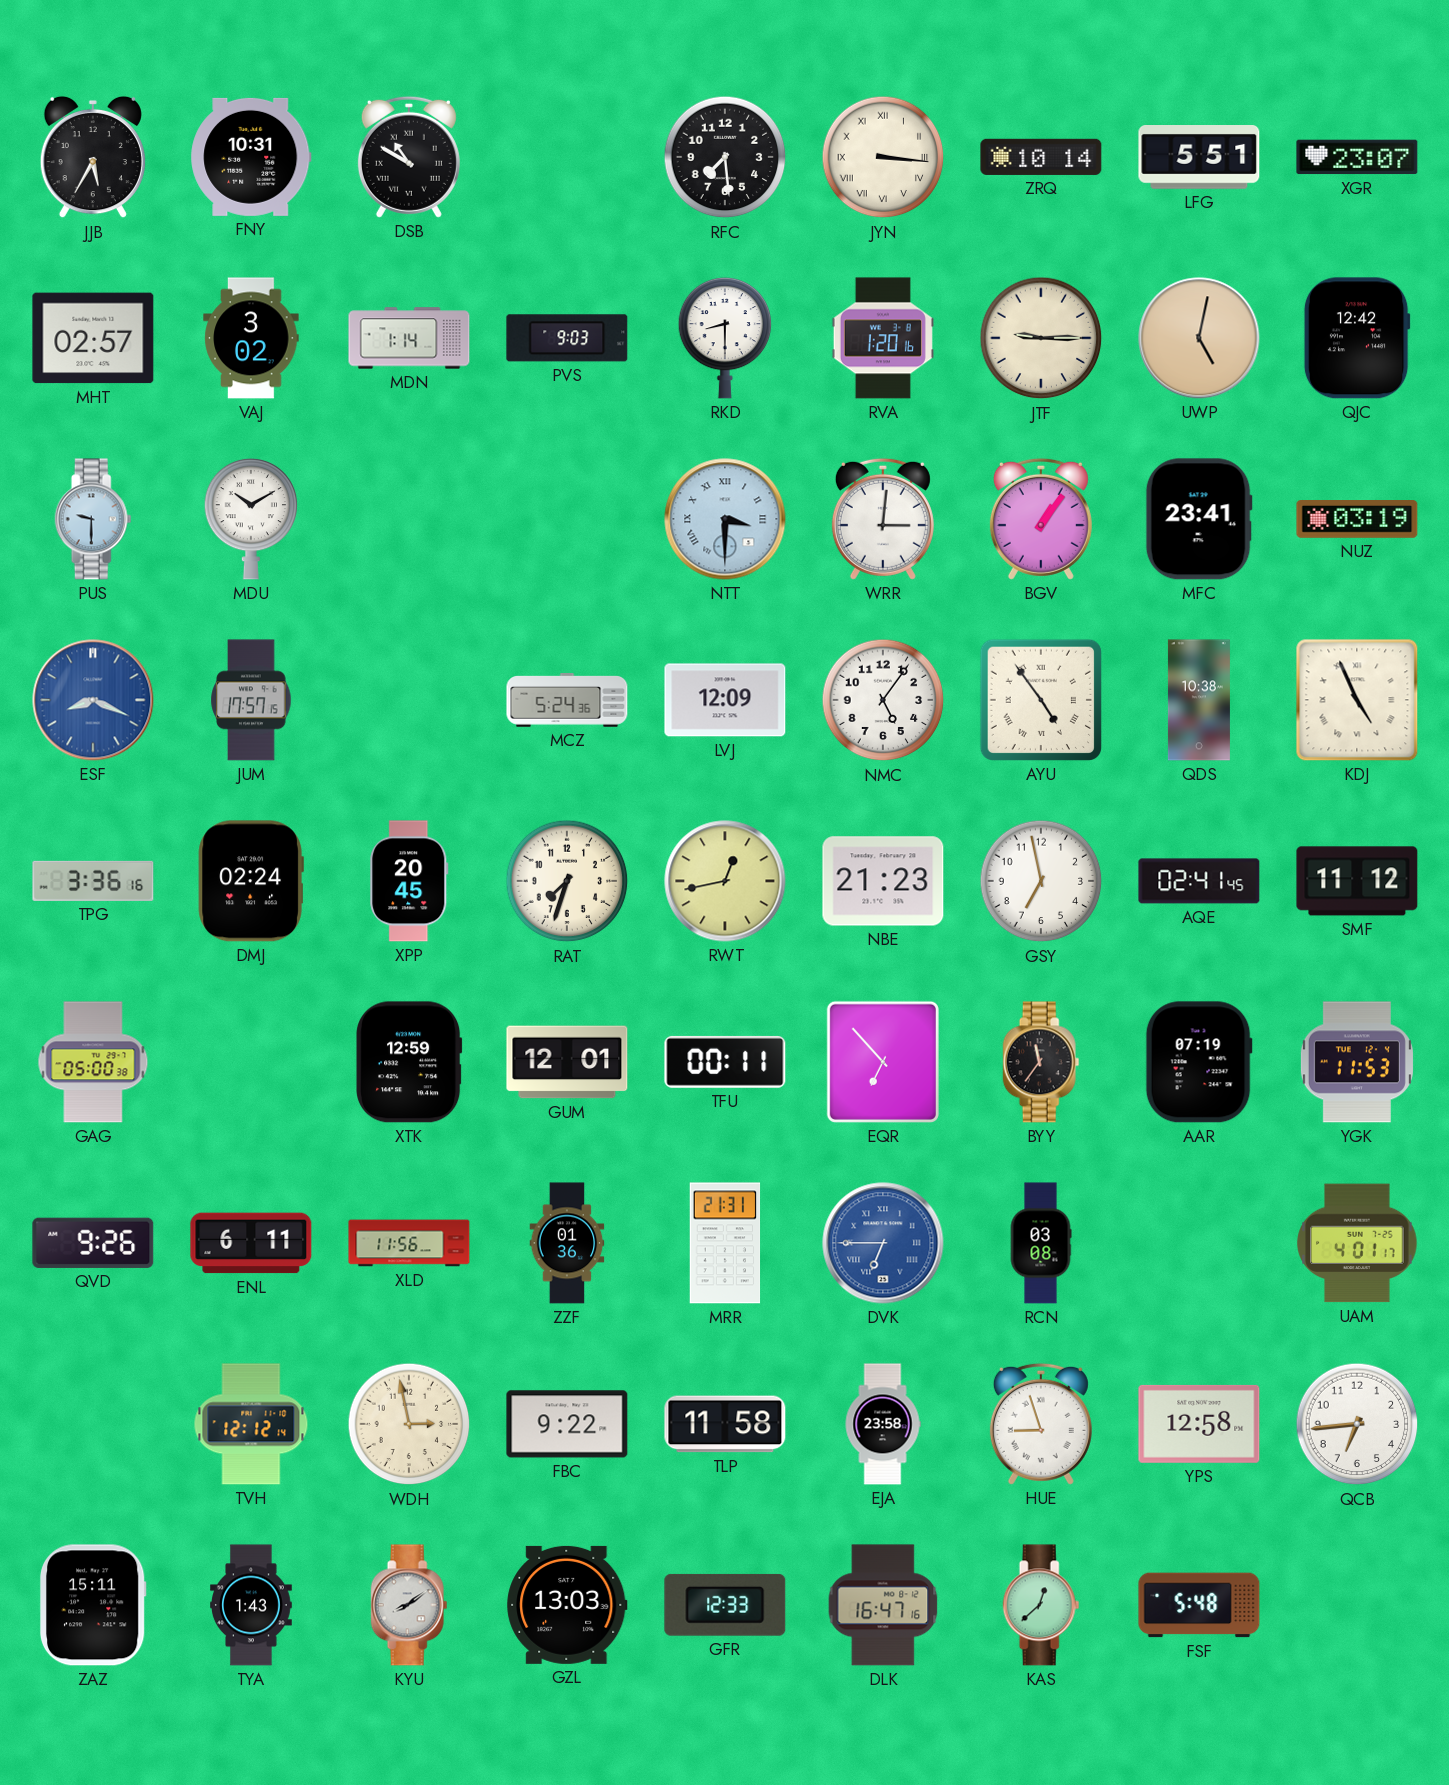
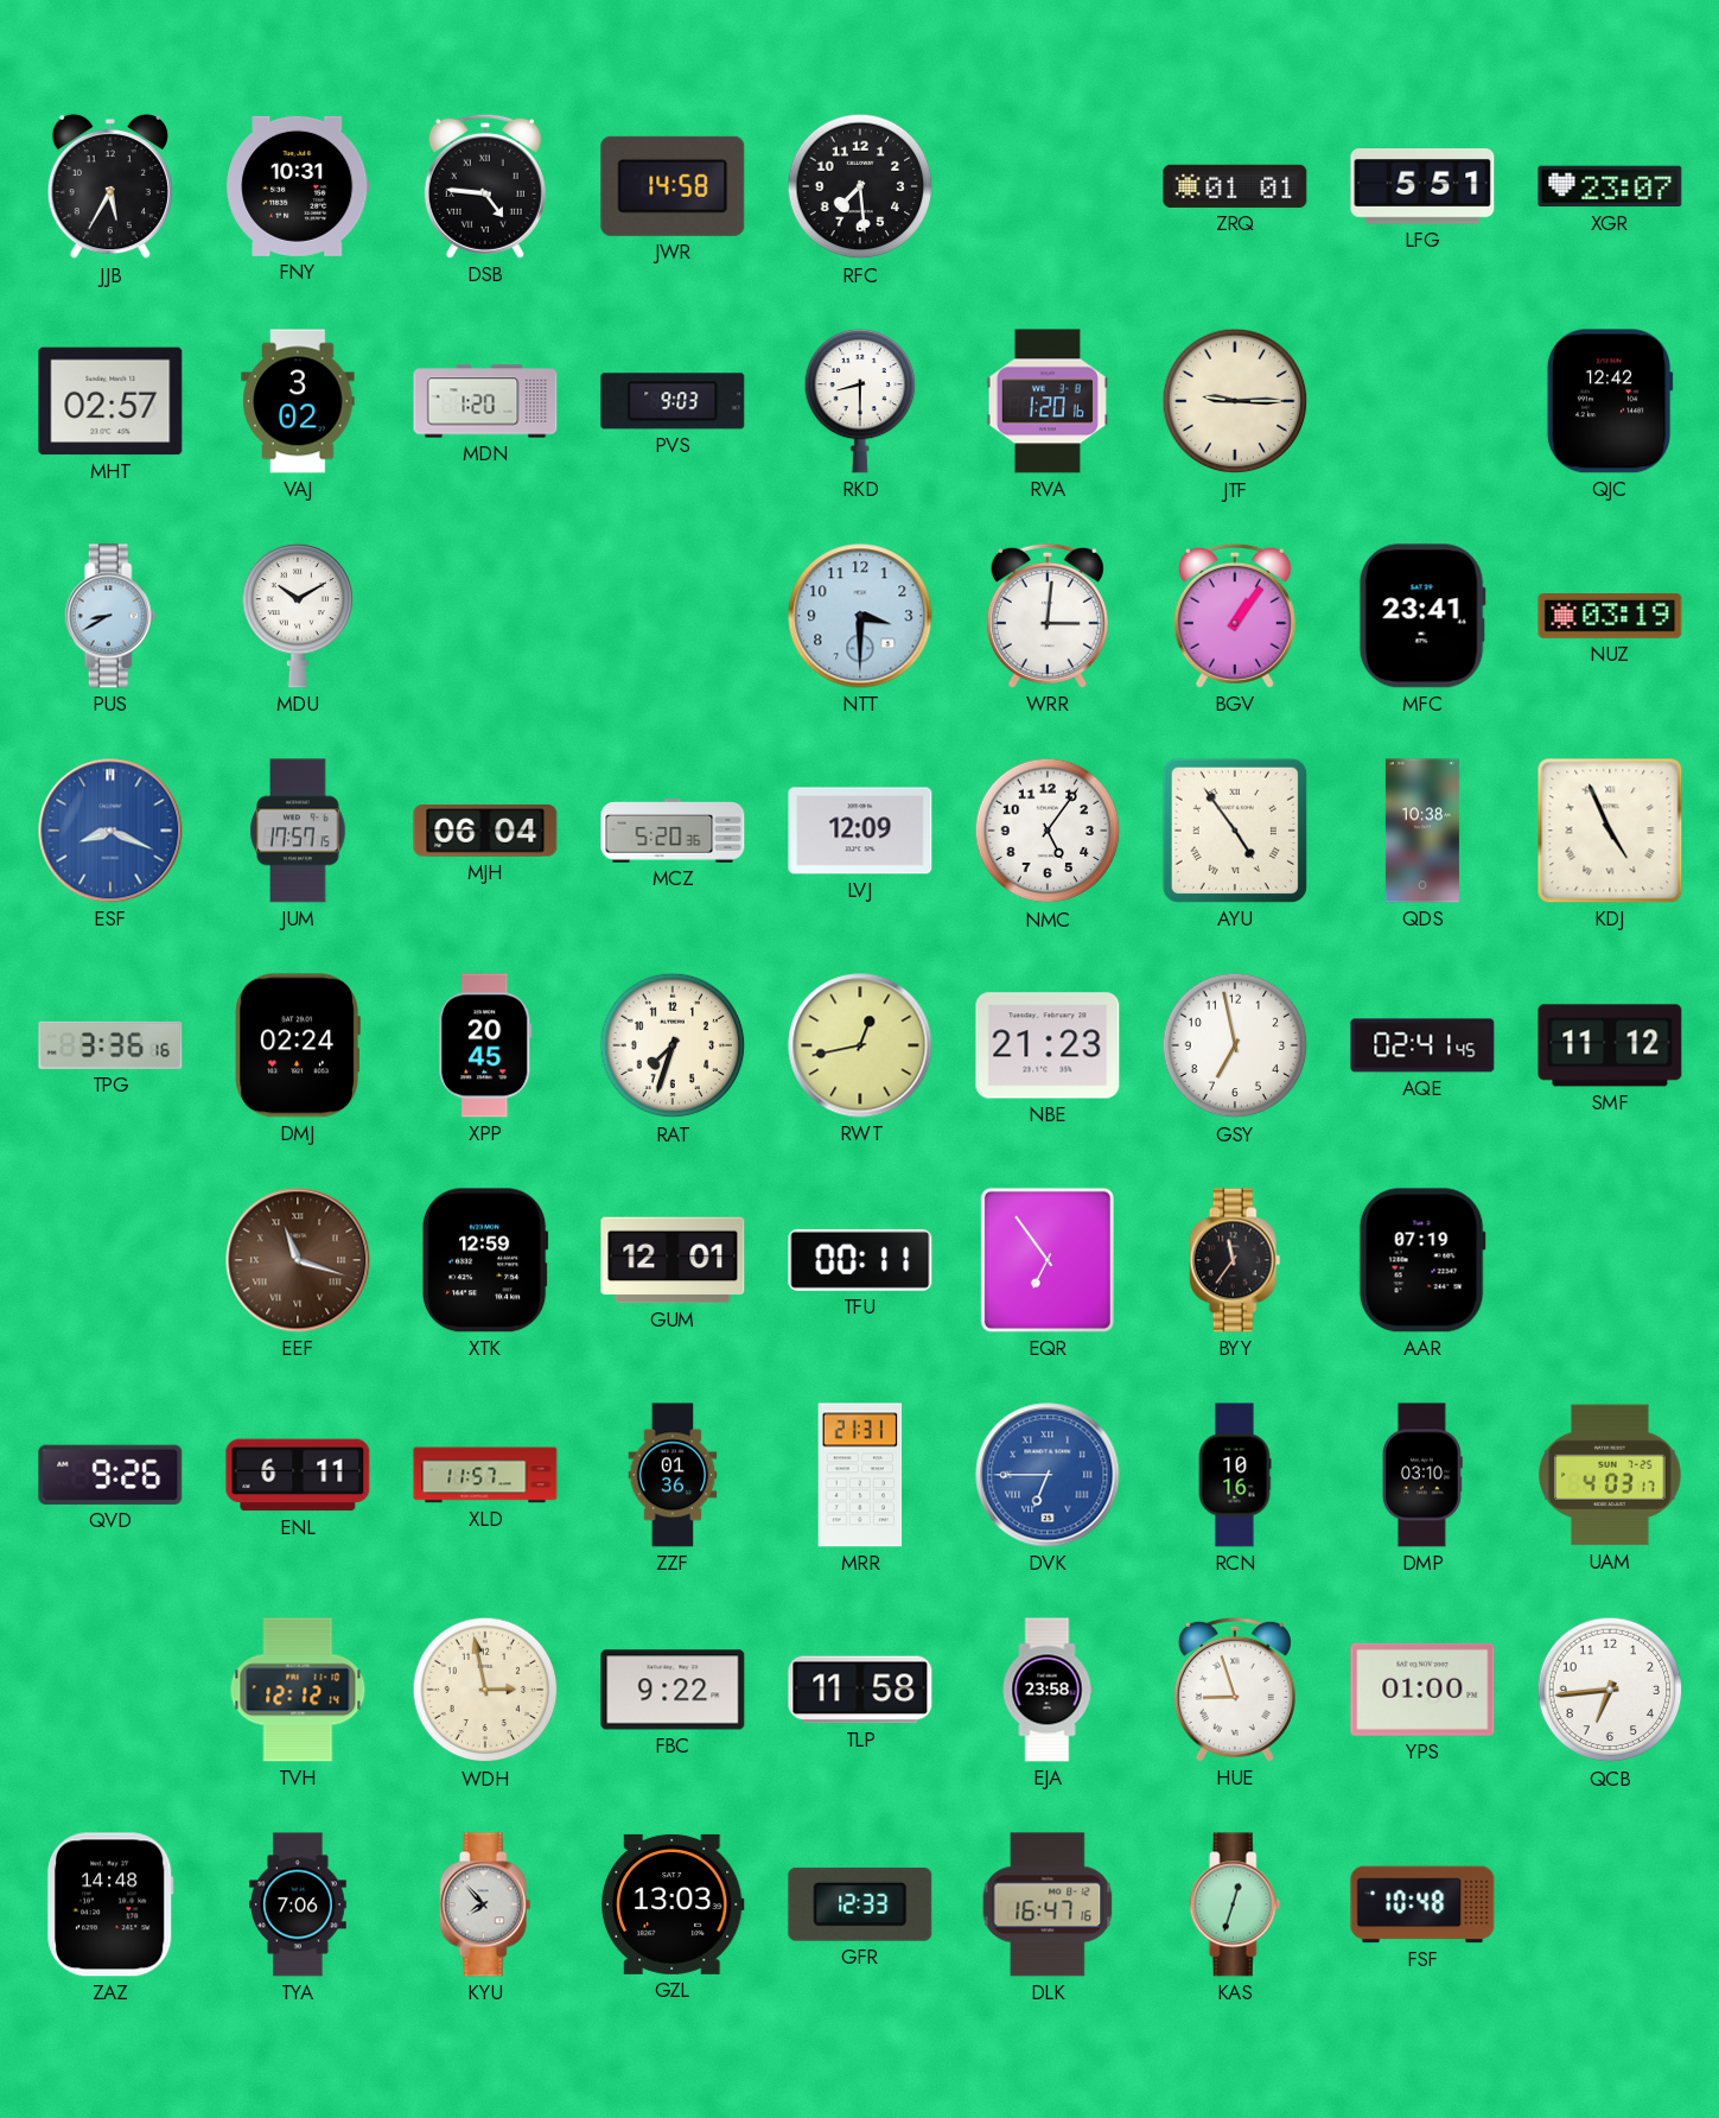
DSB: 10:50 -> 4:46
JWR: none -> 14:58
JYN: 3:16 -> none
ZRQ: 10:14 -> 01:01
MDN: 1:14 -> 1:20
UWP: 5:02 -> none
PUS: 9:30 -> 8:40
NTT numerals: Roman -> Arabic
MJH: none -> 06:04
MCZ: 5:24 -> 5:20
GAG: 05:00 -> none
EEF: none -> 11:18
EQR: 6:53 -> 6:54
YGK: 11:53 -> none
XLD: 11:56 -> 11:57
RCN: 03:08 -> 10:16
DMP: none -> 03:10
UAM: 4:01 -> 4:03
YPS: 12:58 -> 01:00
ZAZ: 15:11 -> 14:48
TYA: 1:43 -> 7:06
KYU: 8:09 -> 7:53
KAS: 12:38 -> 12:33
FSF: 5:48 -> 10:48
